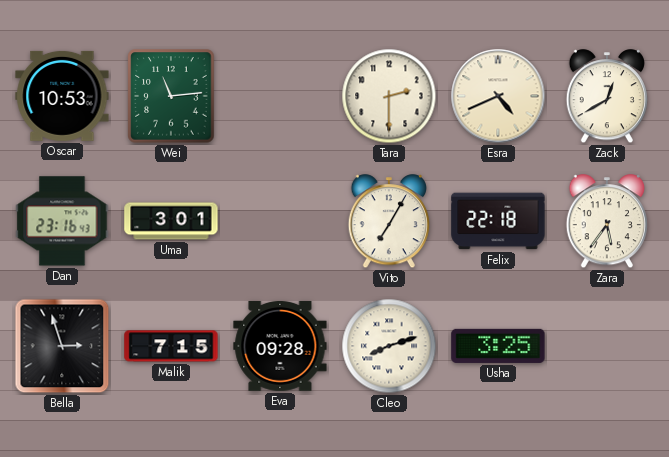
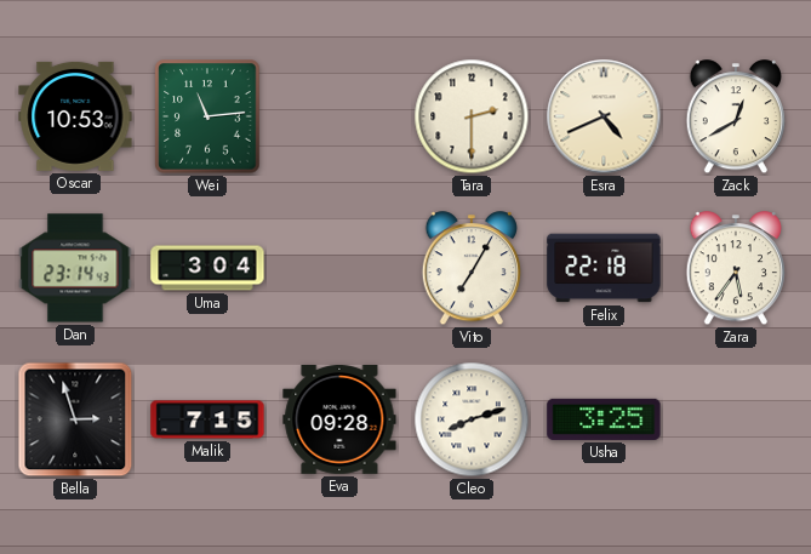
Dan: 23:16 -> 23:14
Uma: 3:01 -> 3:04
